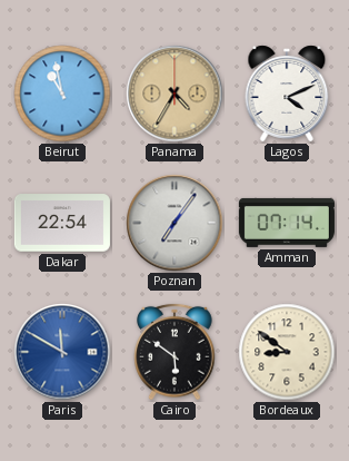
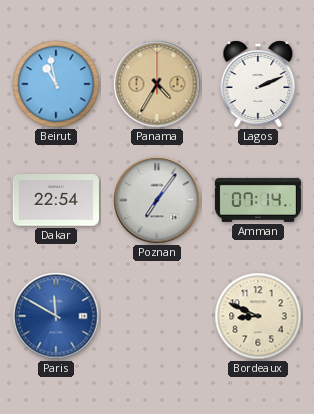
Lagos: 4:11 -> 2:11
Cairo: 5:51 -> none
Bordeaux: 8:51 -> 8:49
